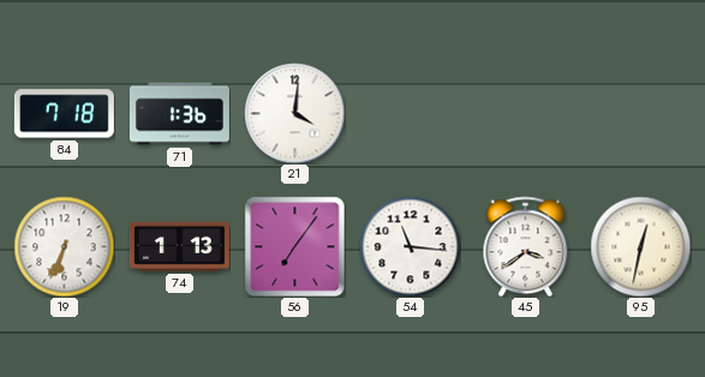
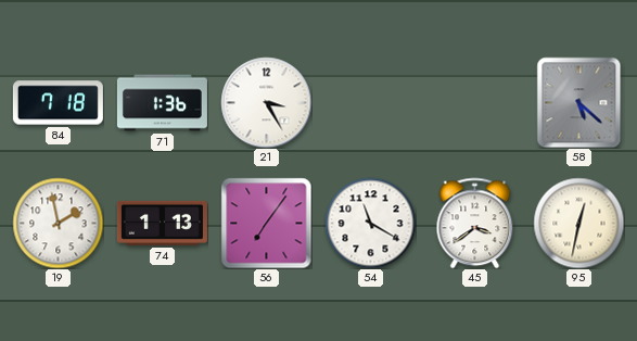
21: 4:01 -> 3:25
58: none -> 5:22
19: 6:34 -> 1:58
54: 11:16 -> 11:20
